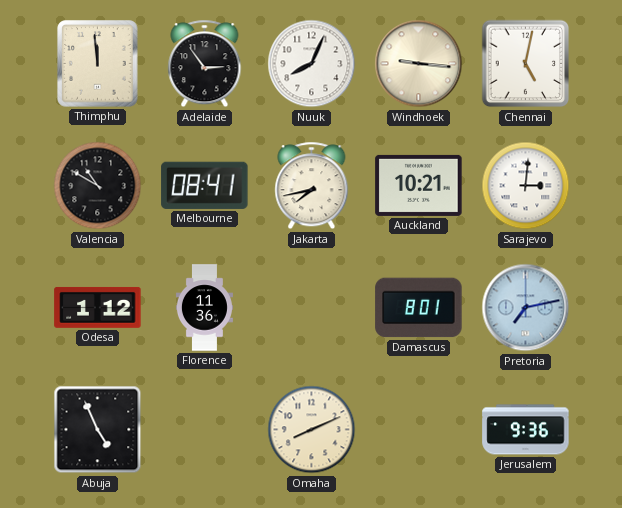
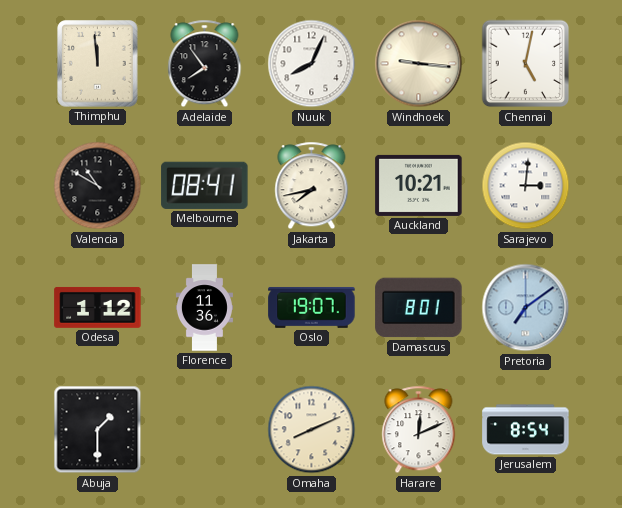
Adelaide: 2:54 -> 7:54
Oslo: none -> 19:07
Pretoria: 7:13 -> 7:09
Abuja: 4:56 -> 1:30
Harare: none -> 12:11
Jerusalem: 9:36 -> 8:54
